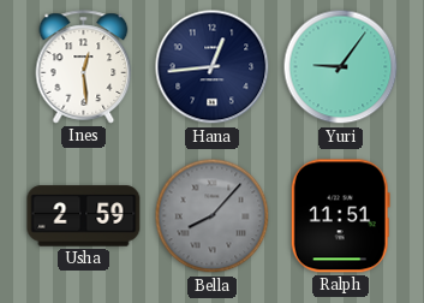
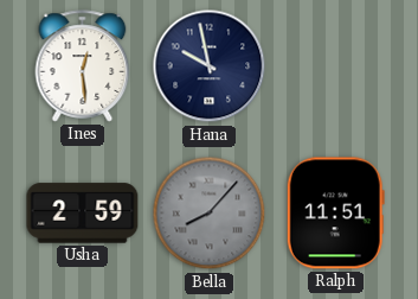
Hana: 12:44 -> 9:58
Yuri: 9:06 -> none
